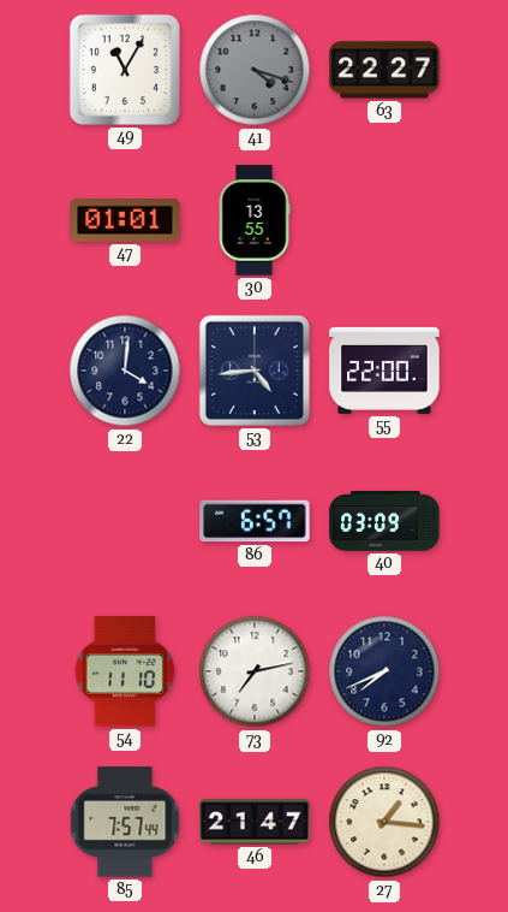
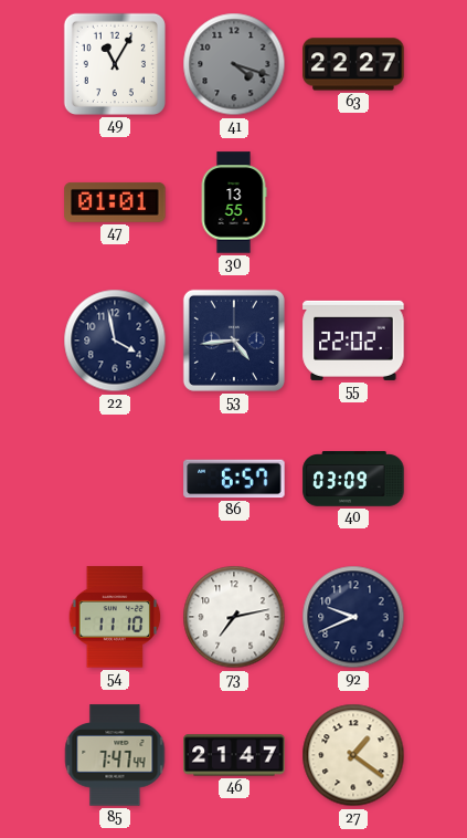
22: 4:01 -> 3:58
55: 22:00 -> 22:02
92: 7:41 -> 9:41
85: 7:57 -> 7:47
27: 1:16 -> 1:21
